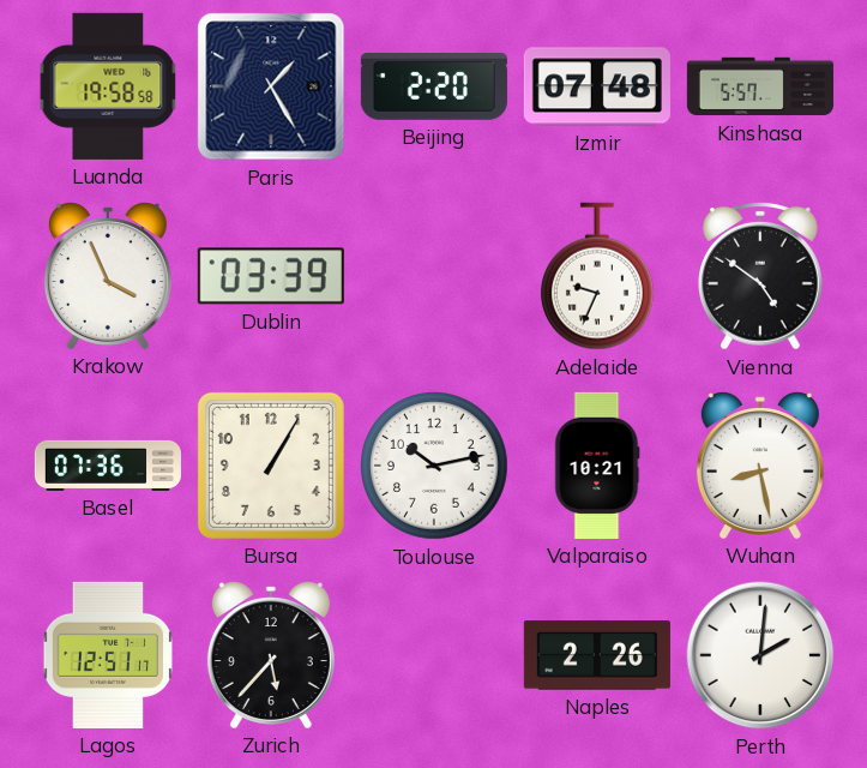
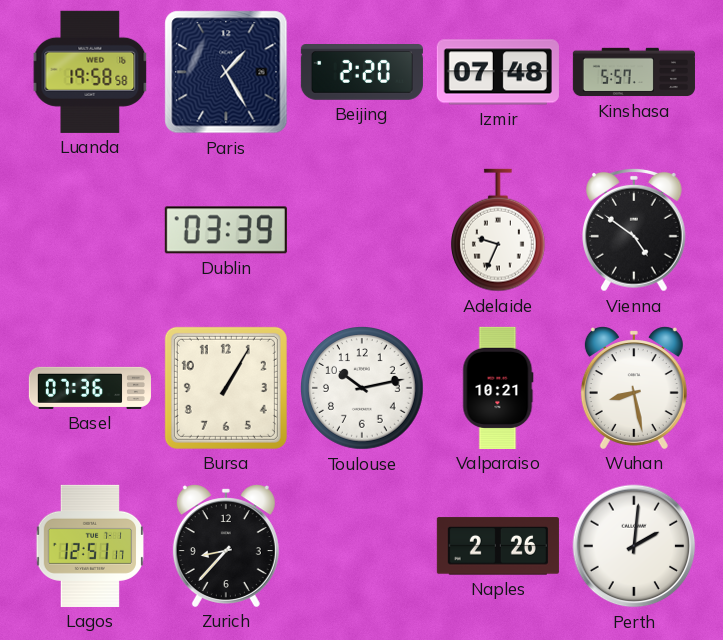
Krakow: 3:56 -> none
Zurich: 5:37 -> 8:37
